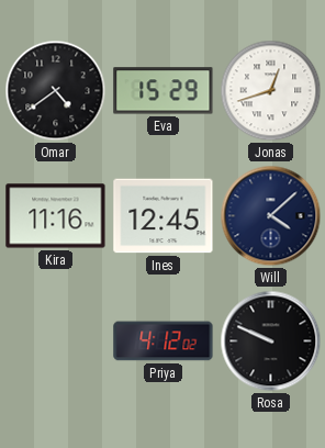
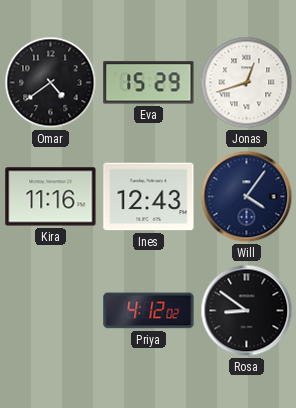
Ines: 12:45 -> 12:43
Will: 4:08 -> 4:06
Rosa: 9:49 -> 8:51
